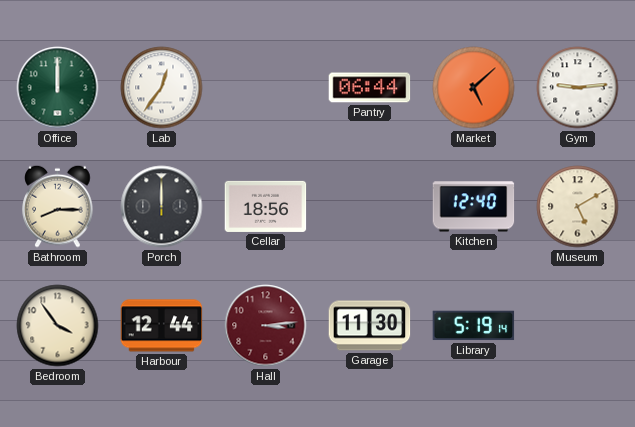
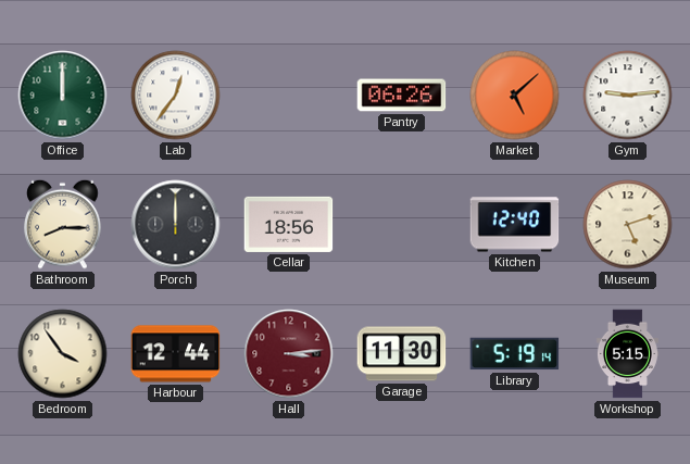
Pantry: 06:44 -> 06:26
Museum: 5:10 -> 5:12
Workshop: none -> 5:15
